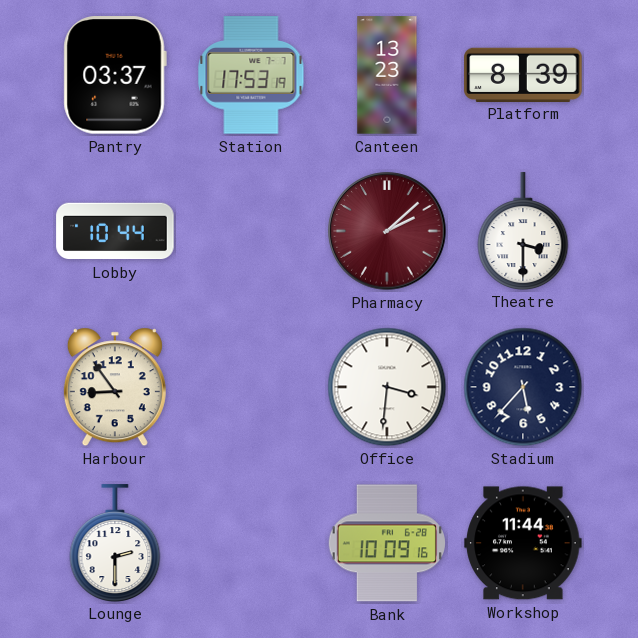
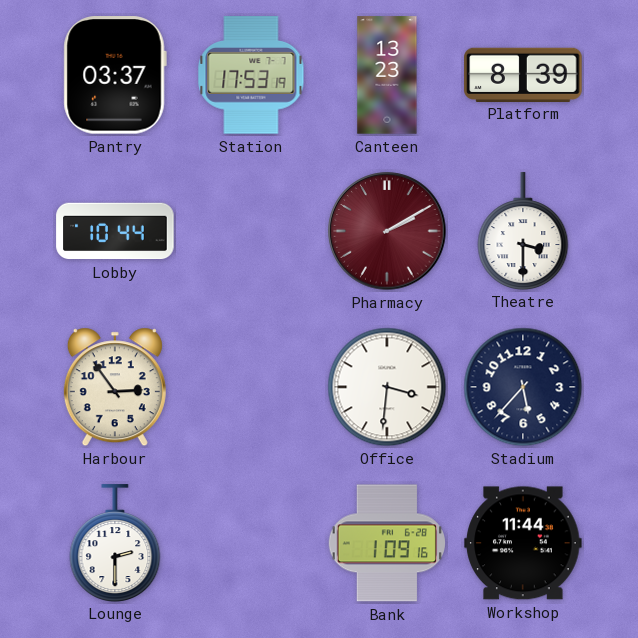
Pharmacy: 2:08 -> 2:10
Harbour: 8:54 -> 2:54
Bank: 10:09 -> 1:09
